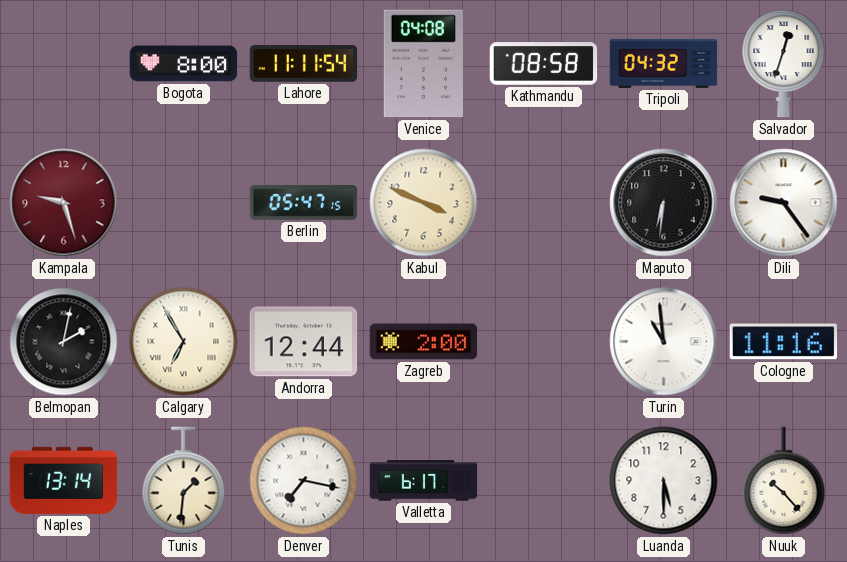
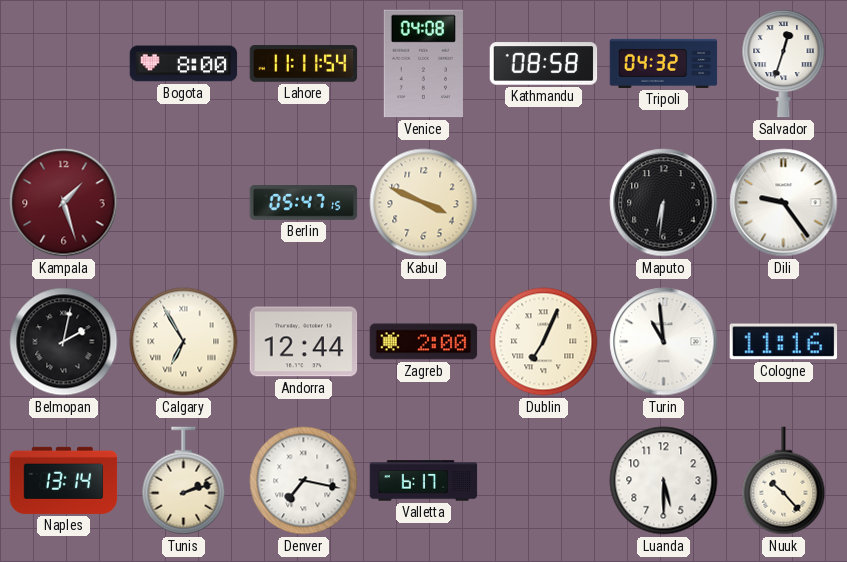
Kampala: 9:27 -> 1:27
Dublin: none -> 7:04
Tunis: 1:31 -> 2:12
